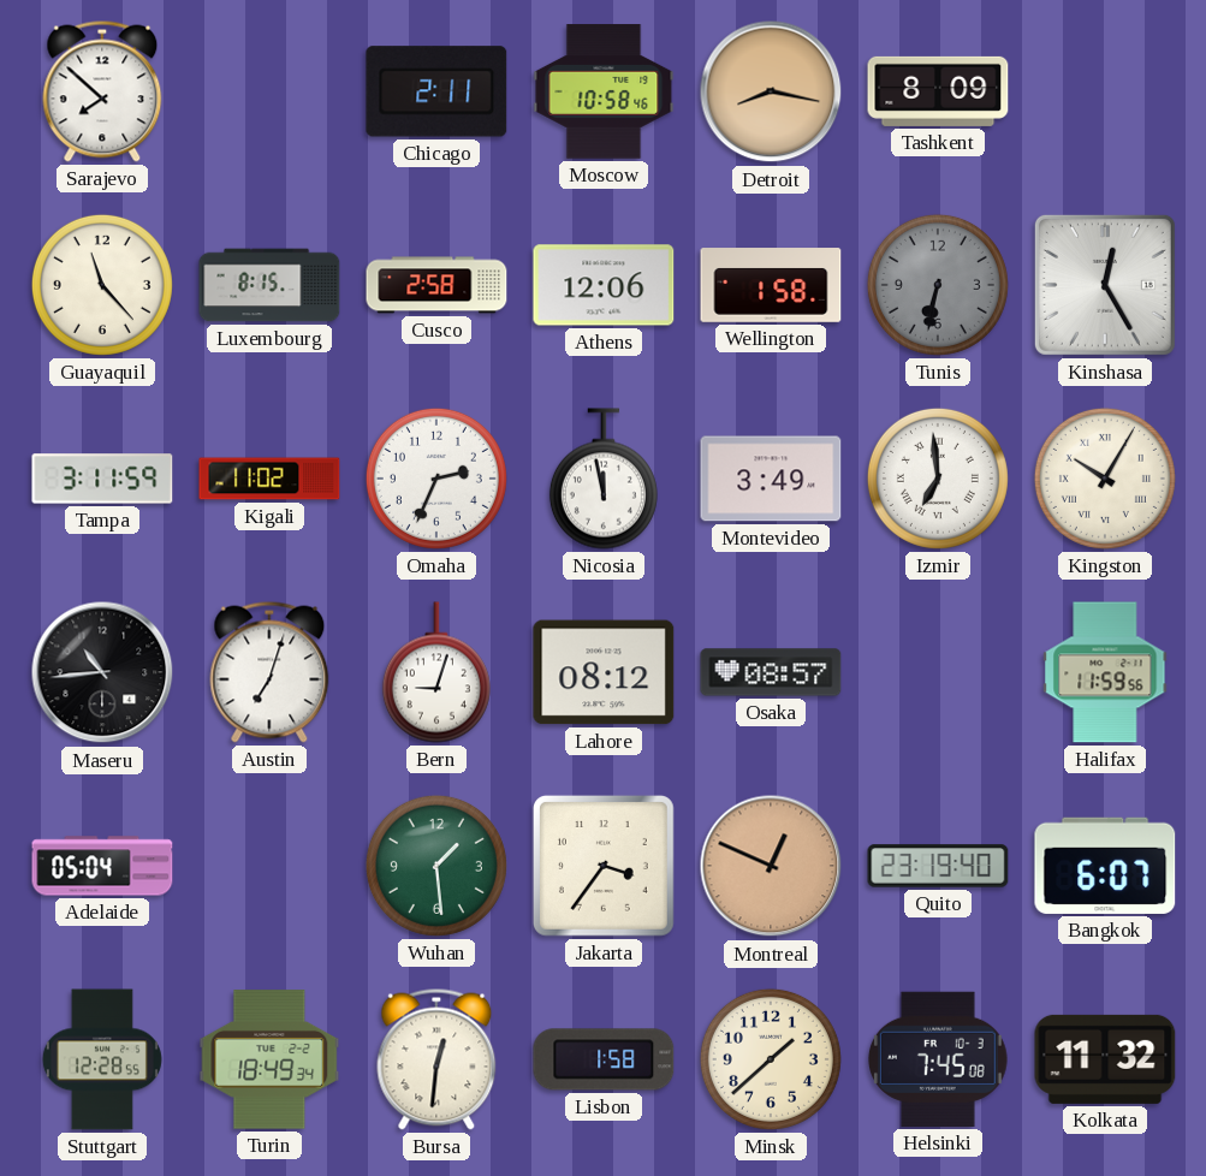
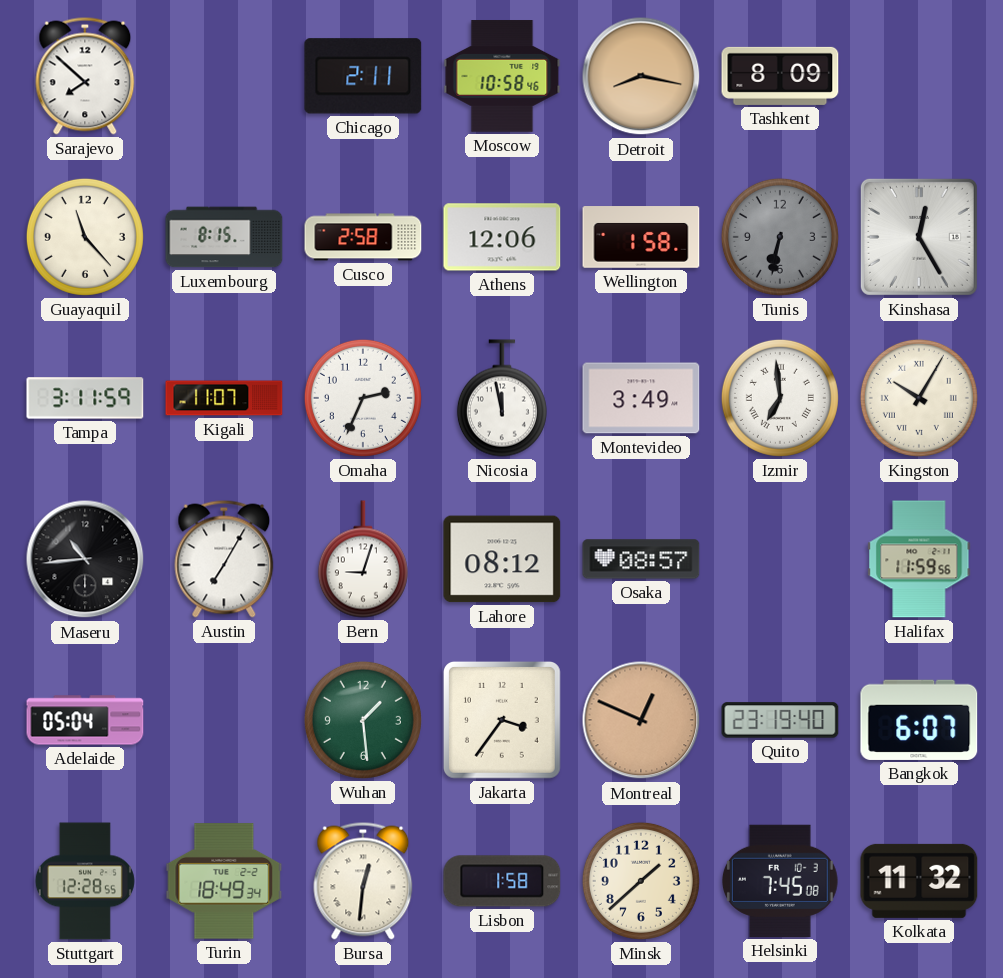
Kigali: 11:02 -> 11:07
Austin: 7:03 -> 7:05
